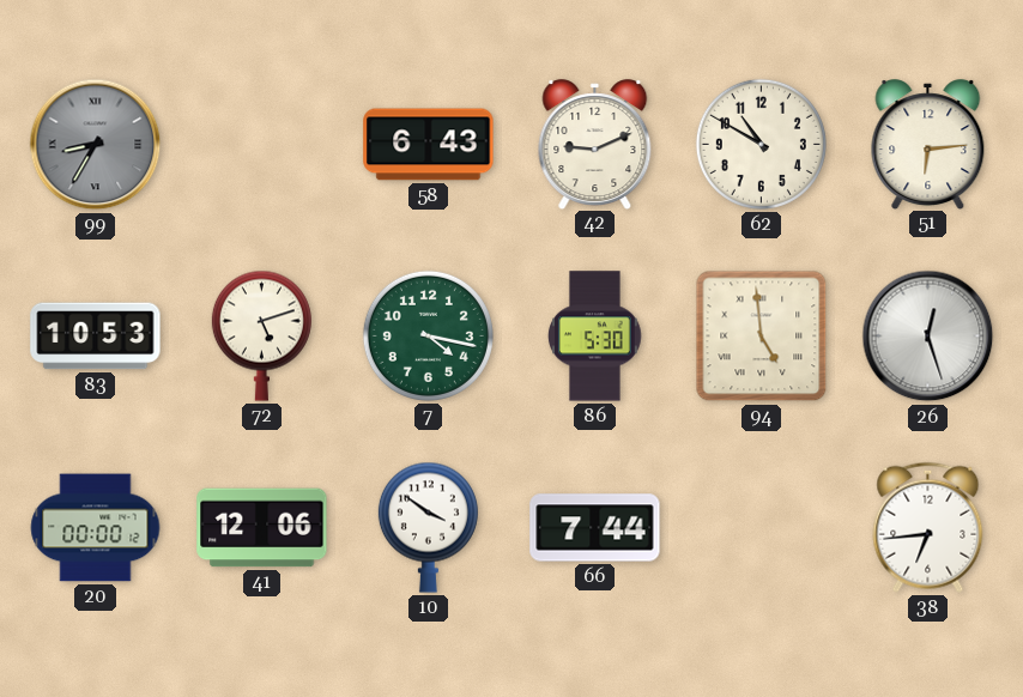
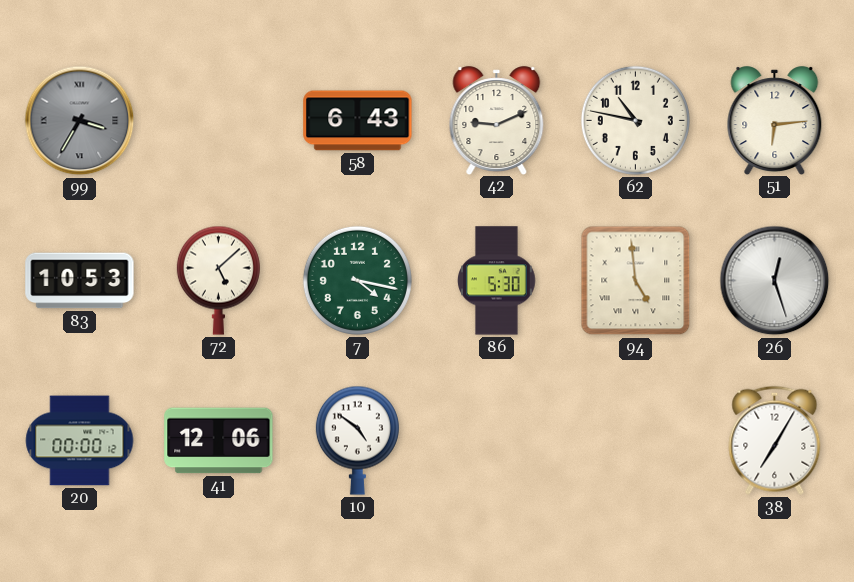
99: 8:35 -> 3:35
62: 10:50 -> 10:47
72: 5:12 -> 5:08
10: 3:51 -> 4:51
66: 7:44 -> none
38: 6:44 -> 7:05
